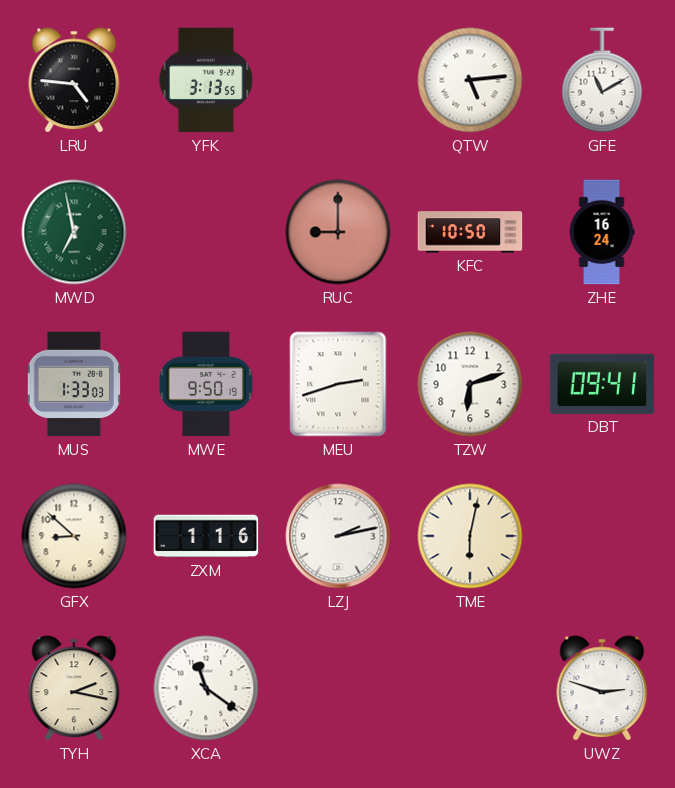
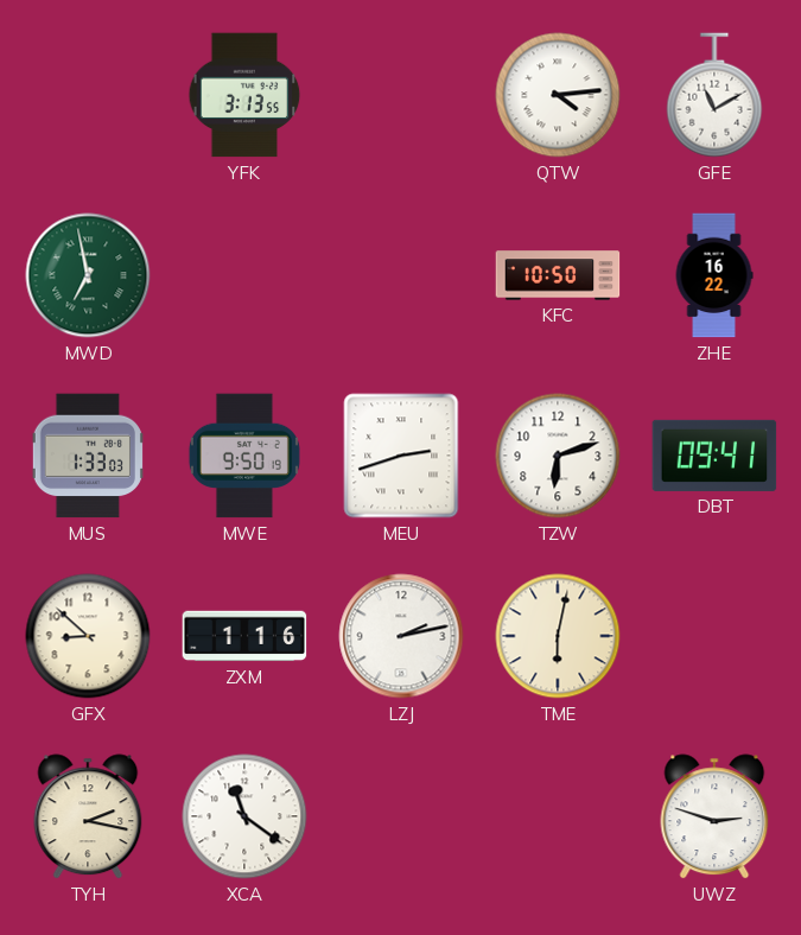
LRU: 4:46 -> none
QTW: 5:14 -> 4:14
RUC: 9:00 -> none
ZHE: 16:24 -> 16:22
